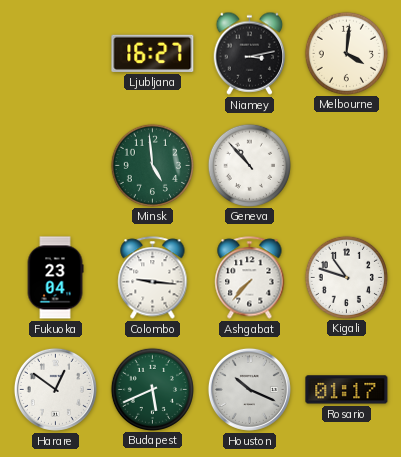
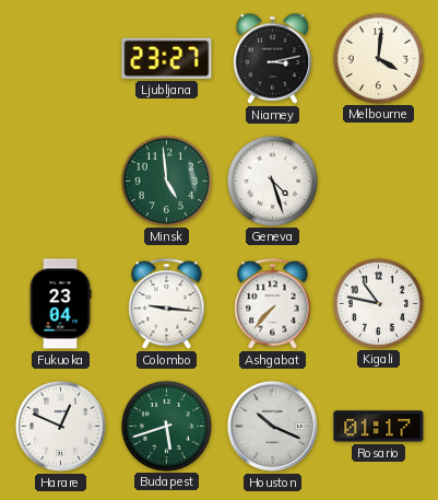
Ljubljana: 16:27 -> 23:27
Geneva: 10:53 -> 4:27
Kigali: 10:48 -> 10:47
Harare: 12:51 -> 12:49
Budapest: 5:41 -> 5:42
